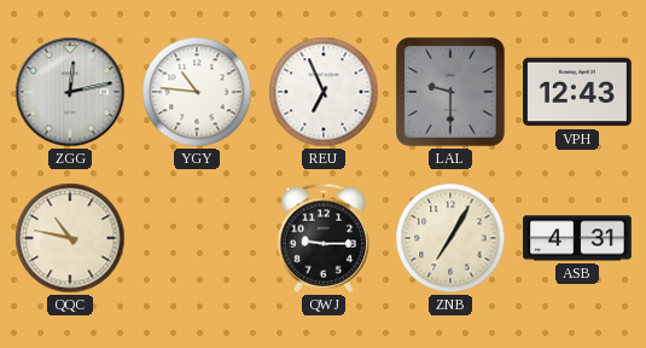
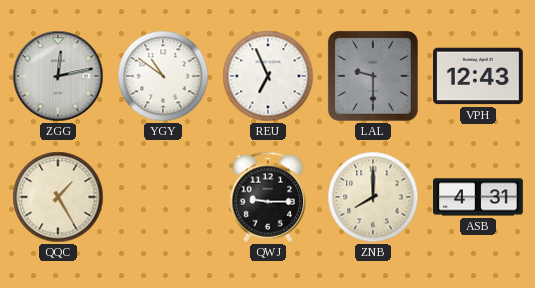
YGY: 10:46 -> 10:51
QQC: 10:47 -> 1:25
ZNB: 7:05 -> 8:00
